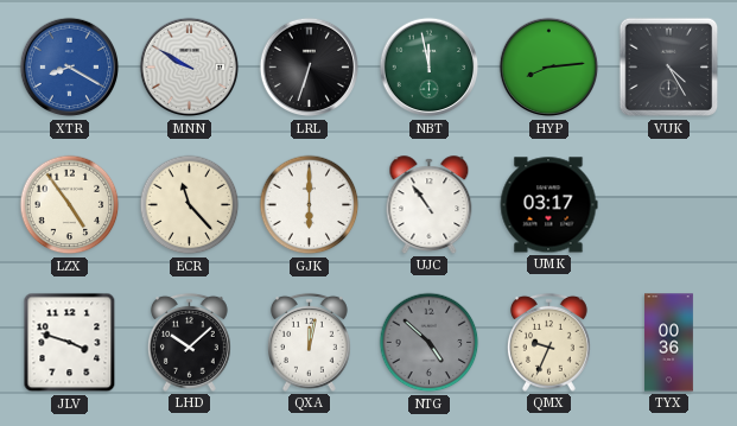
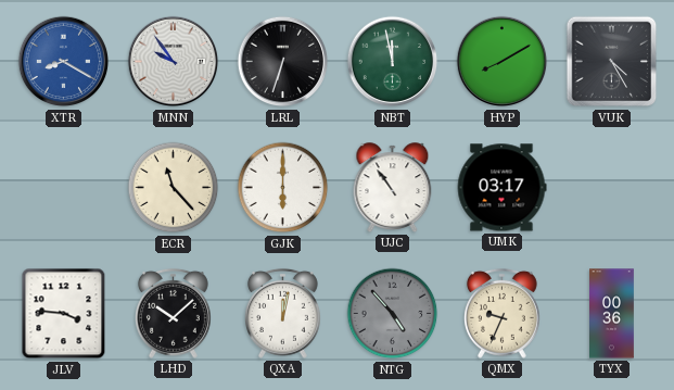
MNN: 9:50 -> 9:54
HYP: 8:14 -> 8:10
LZX: 4:54 -> none
JLV: 3:48 -> 3:46
NTG: 4:52 -> 4:53
